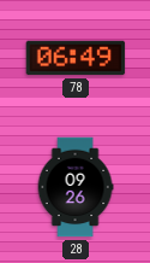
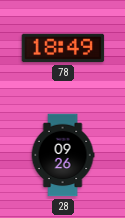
78: 06:49 -> 18:49
